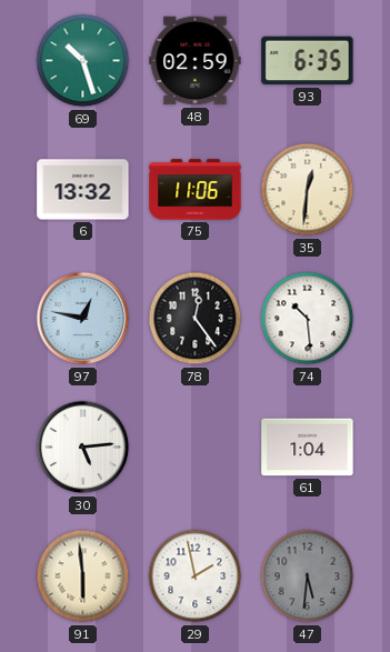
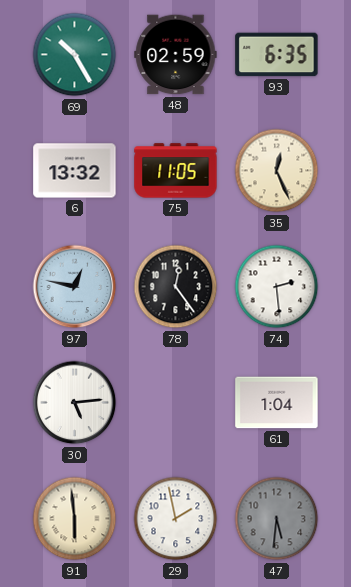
69: 10:27 -> 10:25
75: 11:06 -> 11:05
35: 12:31 -> 12:26
74: 10:29 -> 2:29
